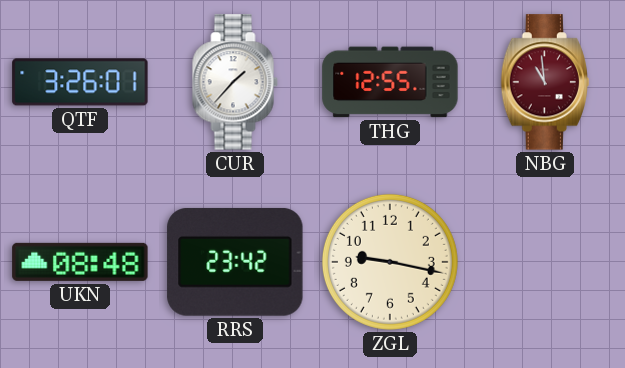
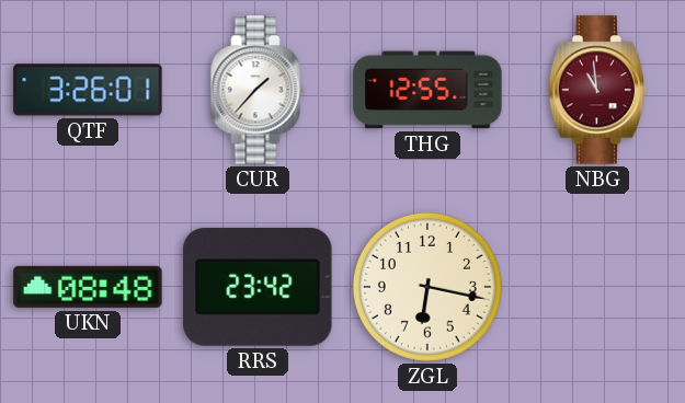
ZGL: 9:17 -> 6:17
